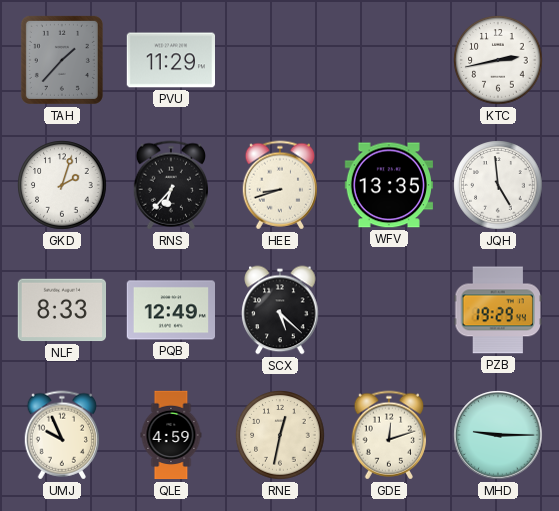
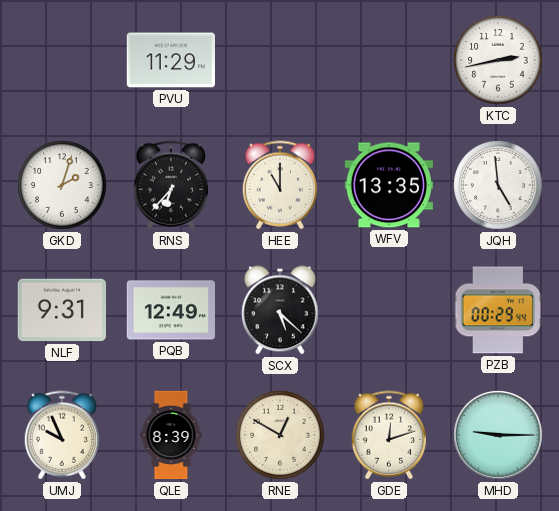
TAH: 1:37 -> none
HEE: 8:42 -> 11:00
NLF: 8:33 -> 9:31
PZB: 19:29 -> 00:29
QLE: 4:59 -> 8:39
RNE: 12:32 -> 12:50
